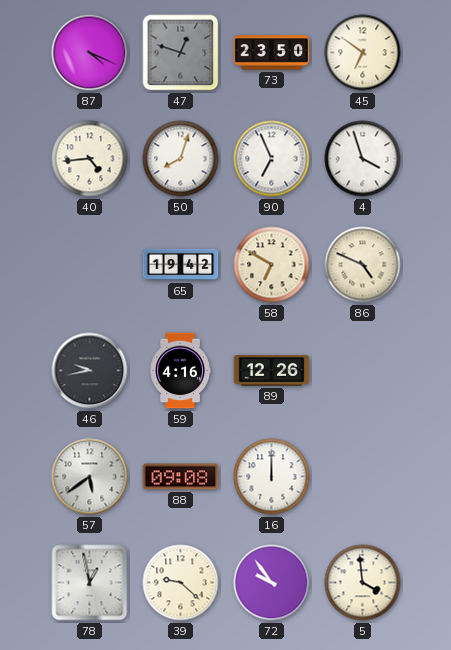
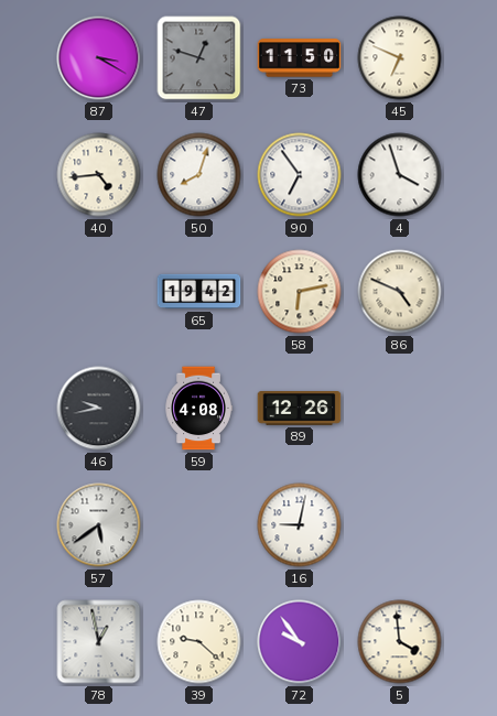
87: 4:19 -> 3:20
73: 23:50 -> 11:50
45: 6:51 -> 6:49
90: 6:56 -> 6:54
58: 6:50 -> 6:13
59: 4:16 -> 4:08
88: 09:08 -> none
16: 12:00 -> 9:02
